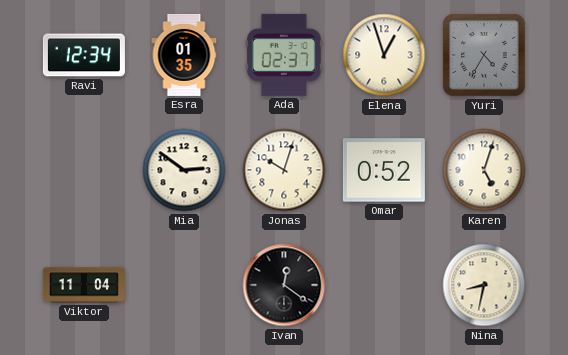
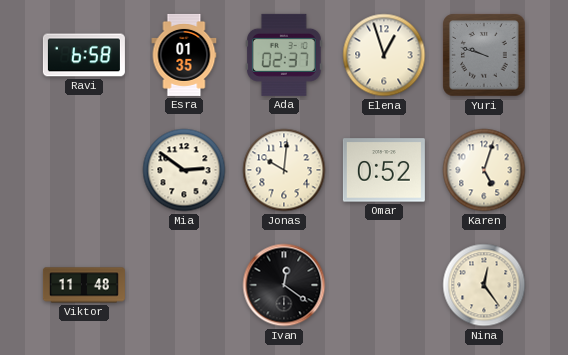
Ravi: 12:34 -> 6:58
Yuri: 4:35 -> 9:48
Jonas: 10:03 -> 10:01
Viktor: 11:04 -> 11:48
Nina: 8:32 -> 12:24
